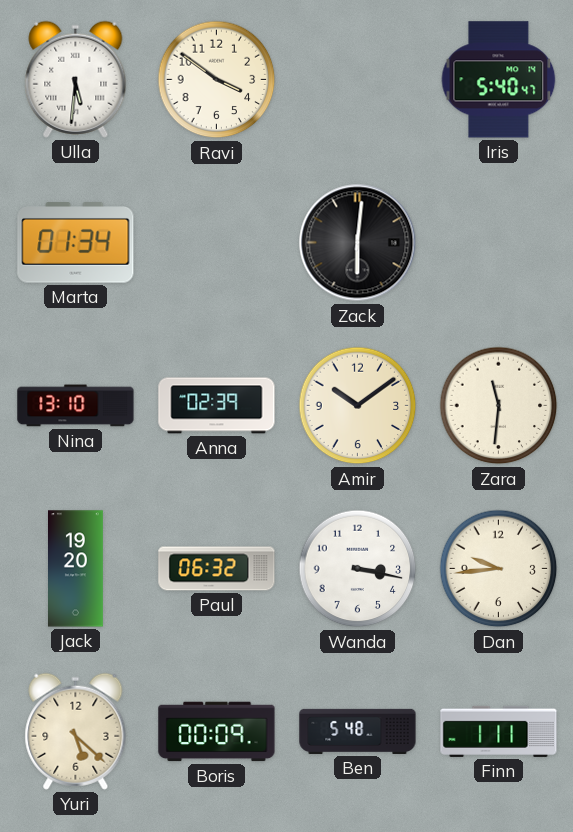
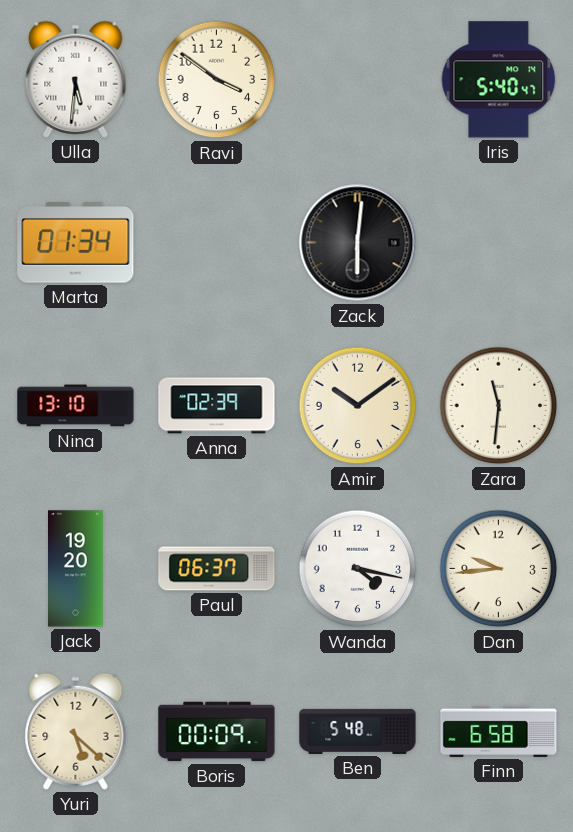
Paul: 06:32 -> 06:37
Wanda: 3:17 -> 4:17
Finn: 1:11 -> 6:58
